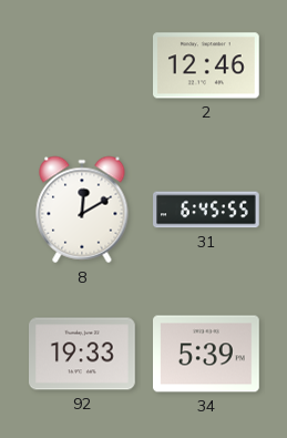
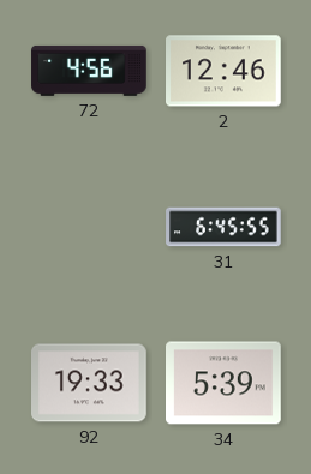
72: none -> 4:56
8: 12:10 -> none
